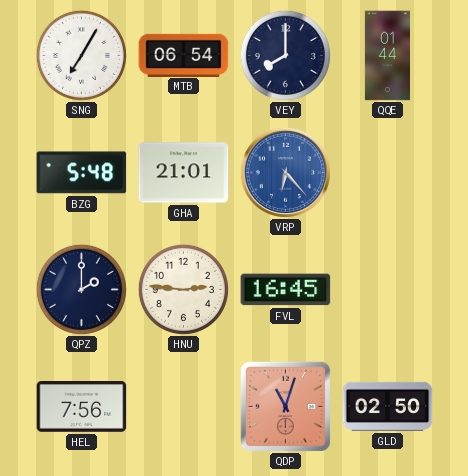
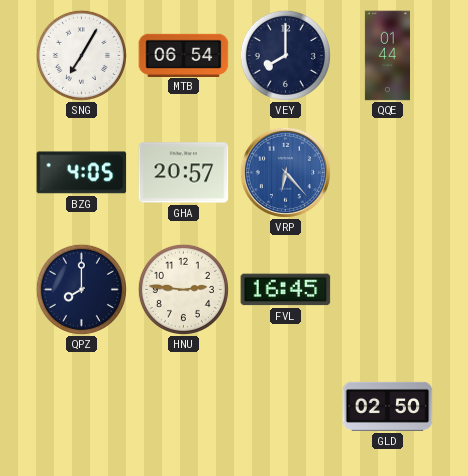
BZG: 5:48 -> 4:05
GHA: 21:01 -> 20:57
QPZ: 2:00 -> 8:00
HEL: 7:56 -> none
QDP: 11:03 -> none
